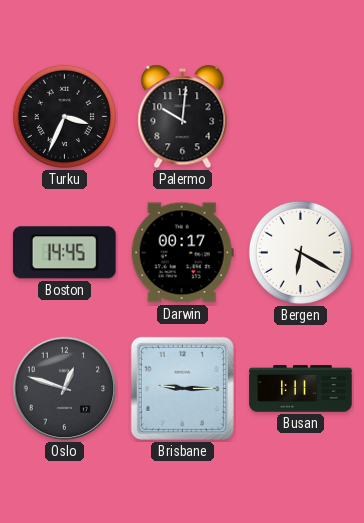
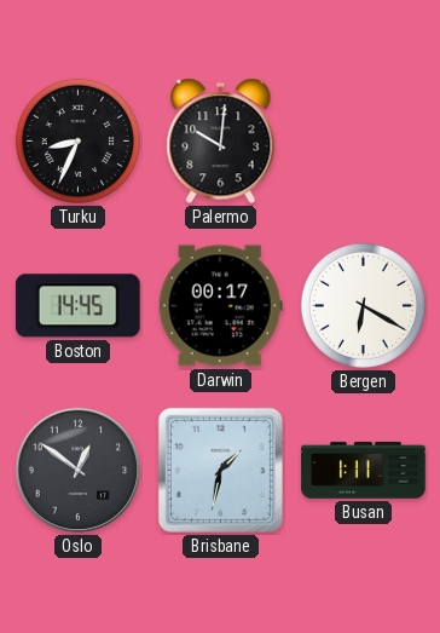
Turku: 3:34 -> 8:34
Oslo: 12:48 -> 12:51
Brisbane: 9:15 -> 1:32
